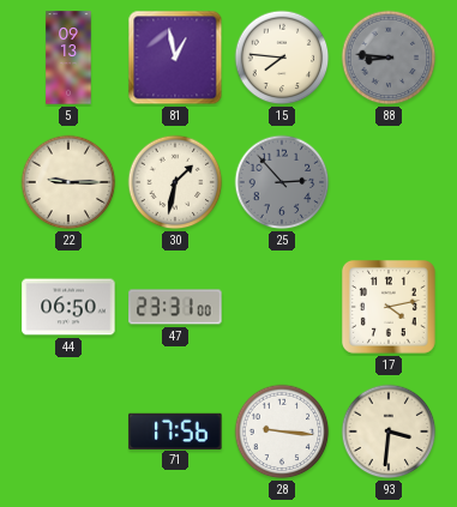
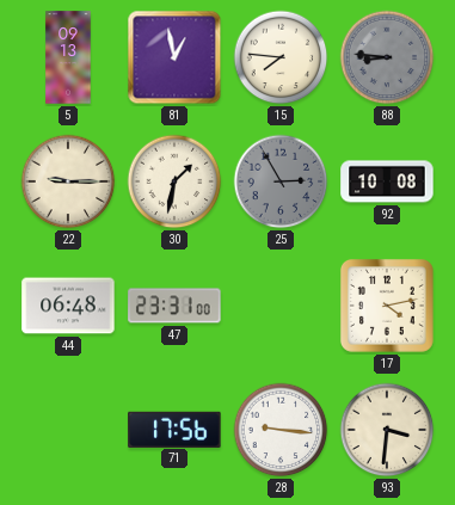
25: 2:53 -> 2:55
92: none -> 10:08
44: 06:50 -> 06:48
